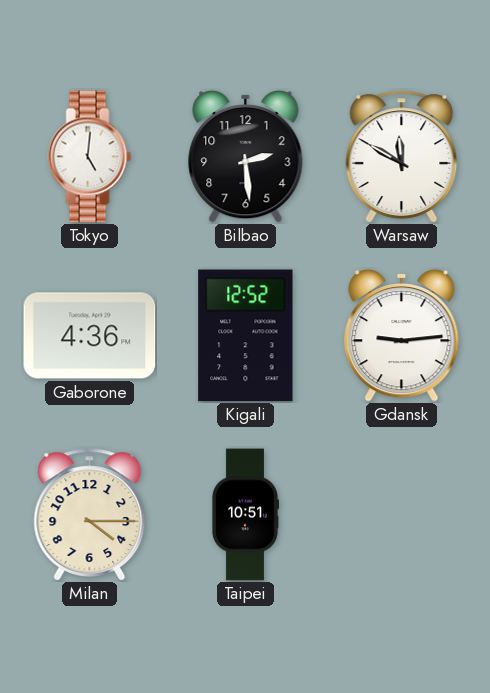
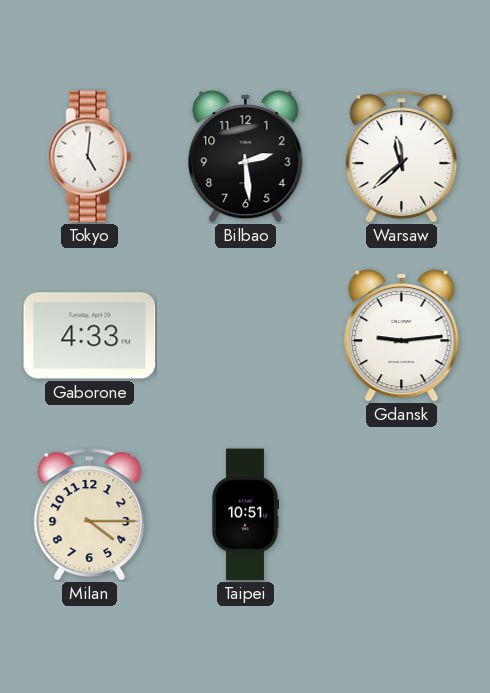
Warsaw: 11:50 -> 11:38
Gaborone: 4:36 -> 4:33
Kigali: 12:52 -> none
